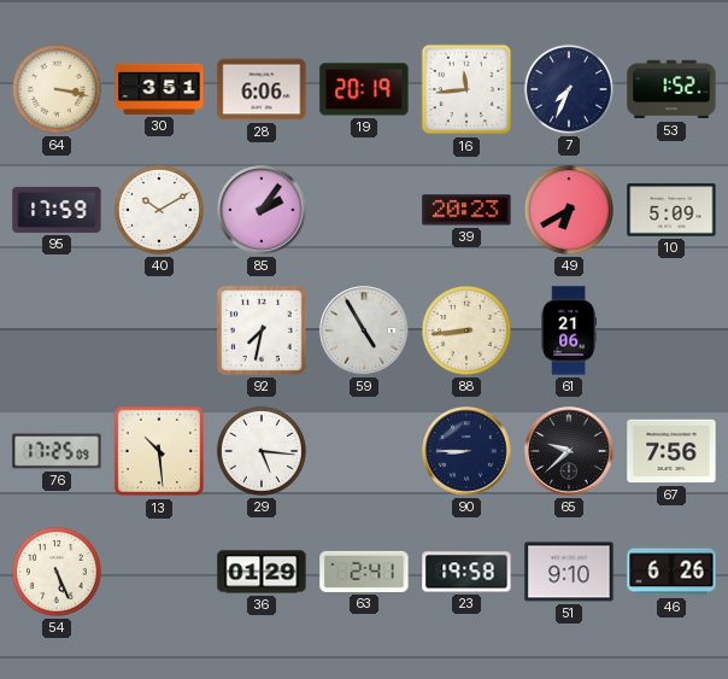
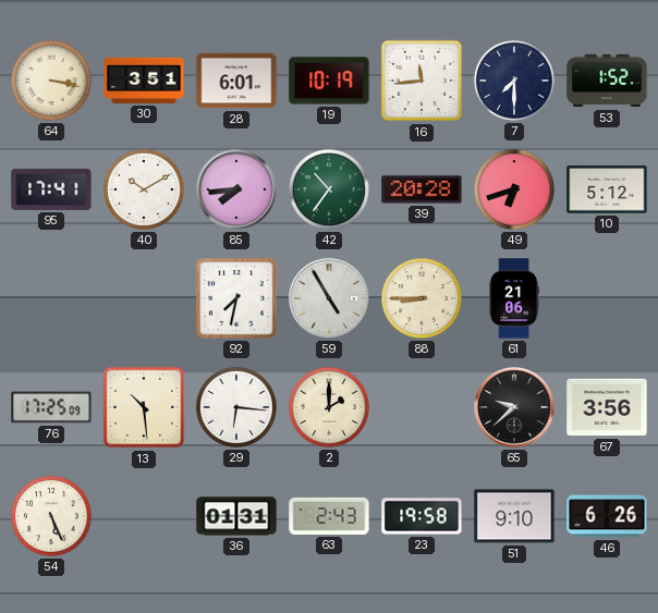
28: 6:06 -> 6:01
19: 20:19 -> 10:19
7: 7:34 -> 7:30
95: 17:59 -> 17:41
85: 2:06 -> 7:44
42: none -> 10:36
39: 20:23 -> 20:28
49: 6:40 -> 6:42
10: 5:09 -> 5:12
88: 8:44 -> 8:45
29: 5:16 -> 6:16
2: none -> 2:00
90: 8:45 -> none
67: 7:56 -> 3:56
36: 01:29 -> 01:31
63: 2:41 -> 2:43
